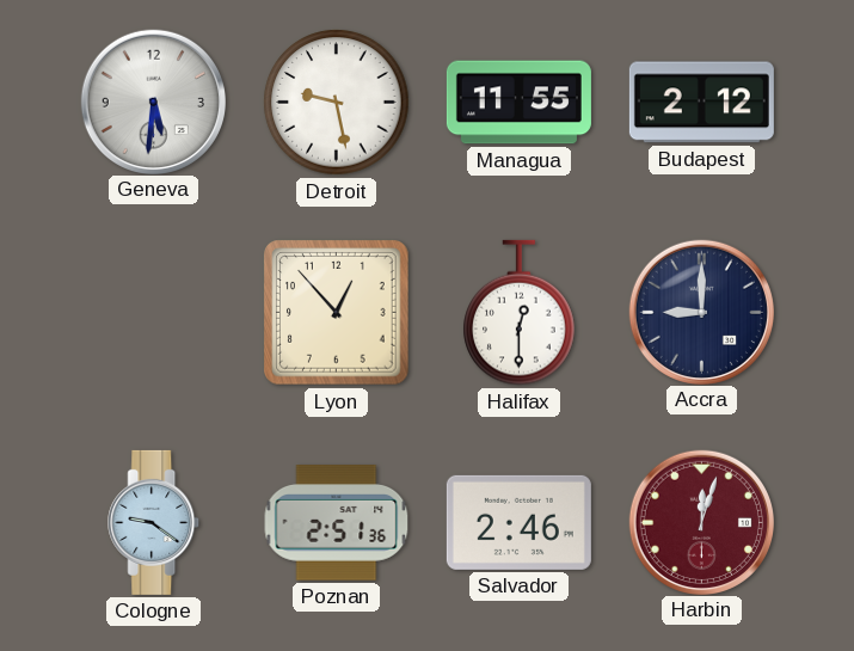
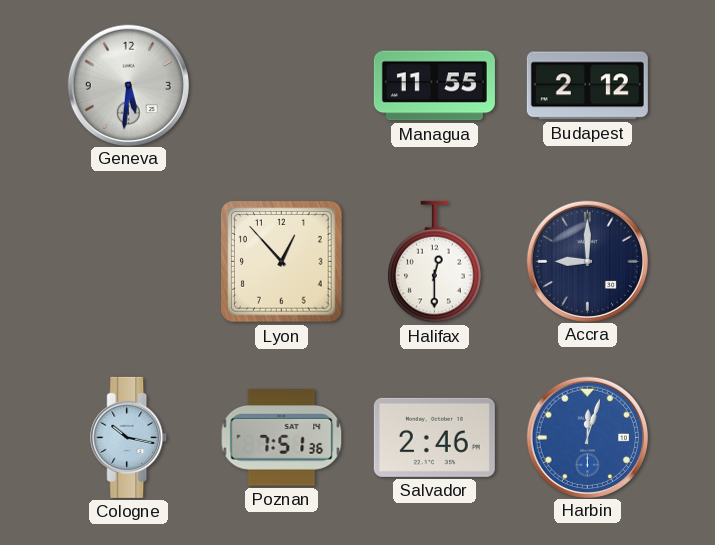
Detroit: 9:28 -> none
Cologne: 9:21 -> 10:17
Poznan: 2:51 -> 7:51
Harbin dial: burgundy -> blue
